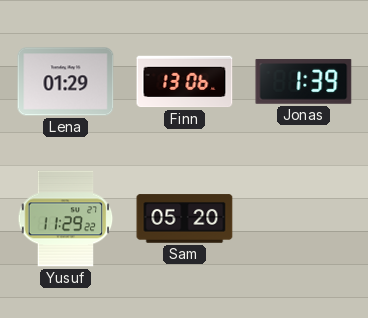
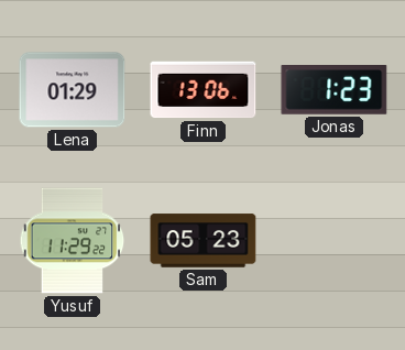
Jonas: 1:39 -> 1:23
Sam: 05:20 -> 05:23
